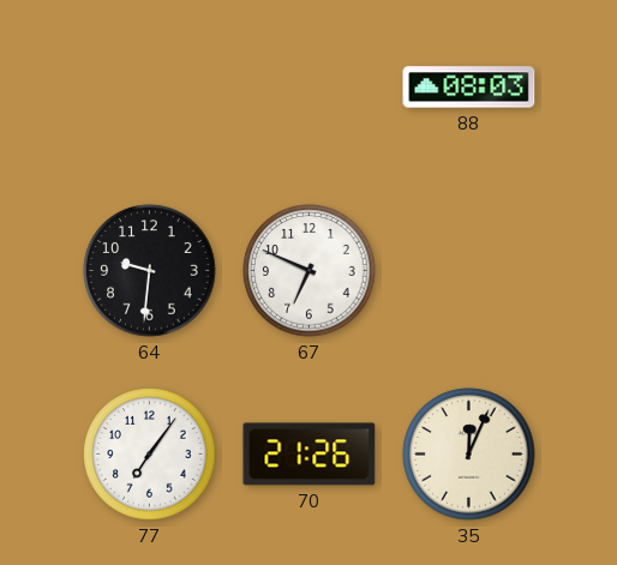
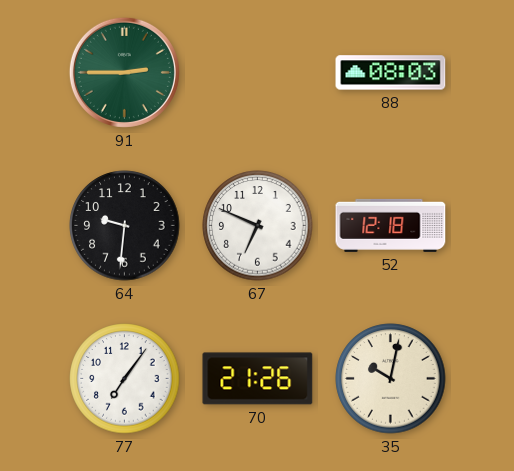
91: none -> 2:45
52: none -> 12:18
35: 12:04 -> 10:02
